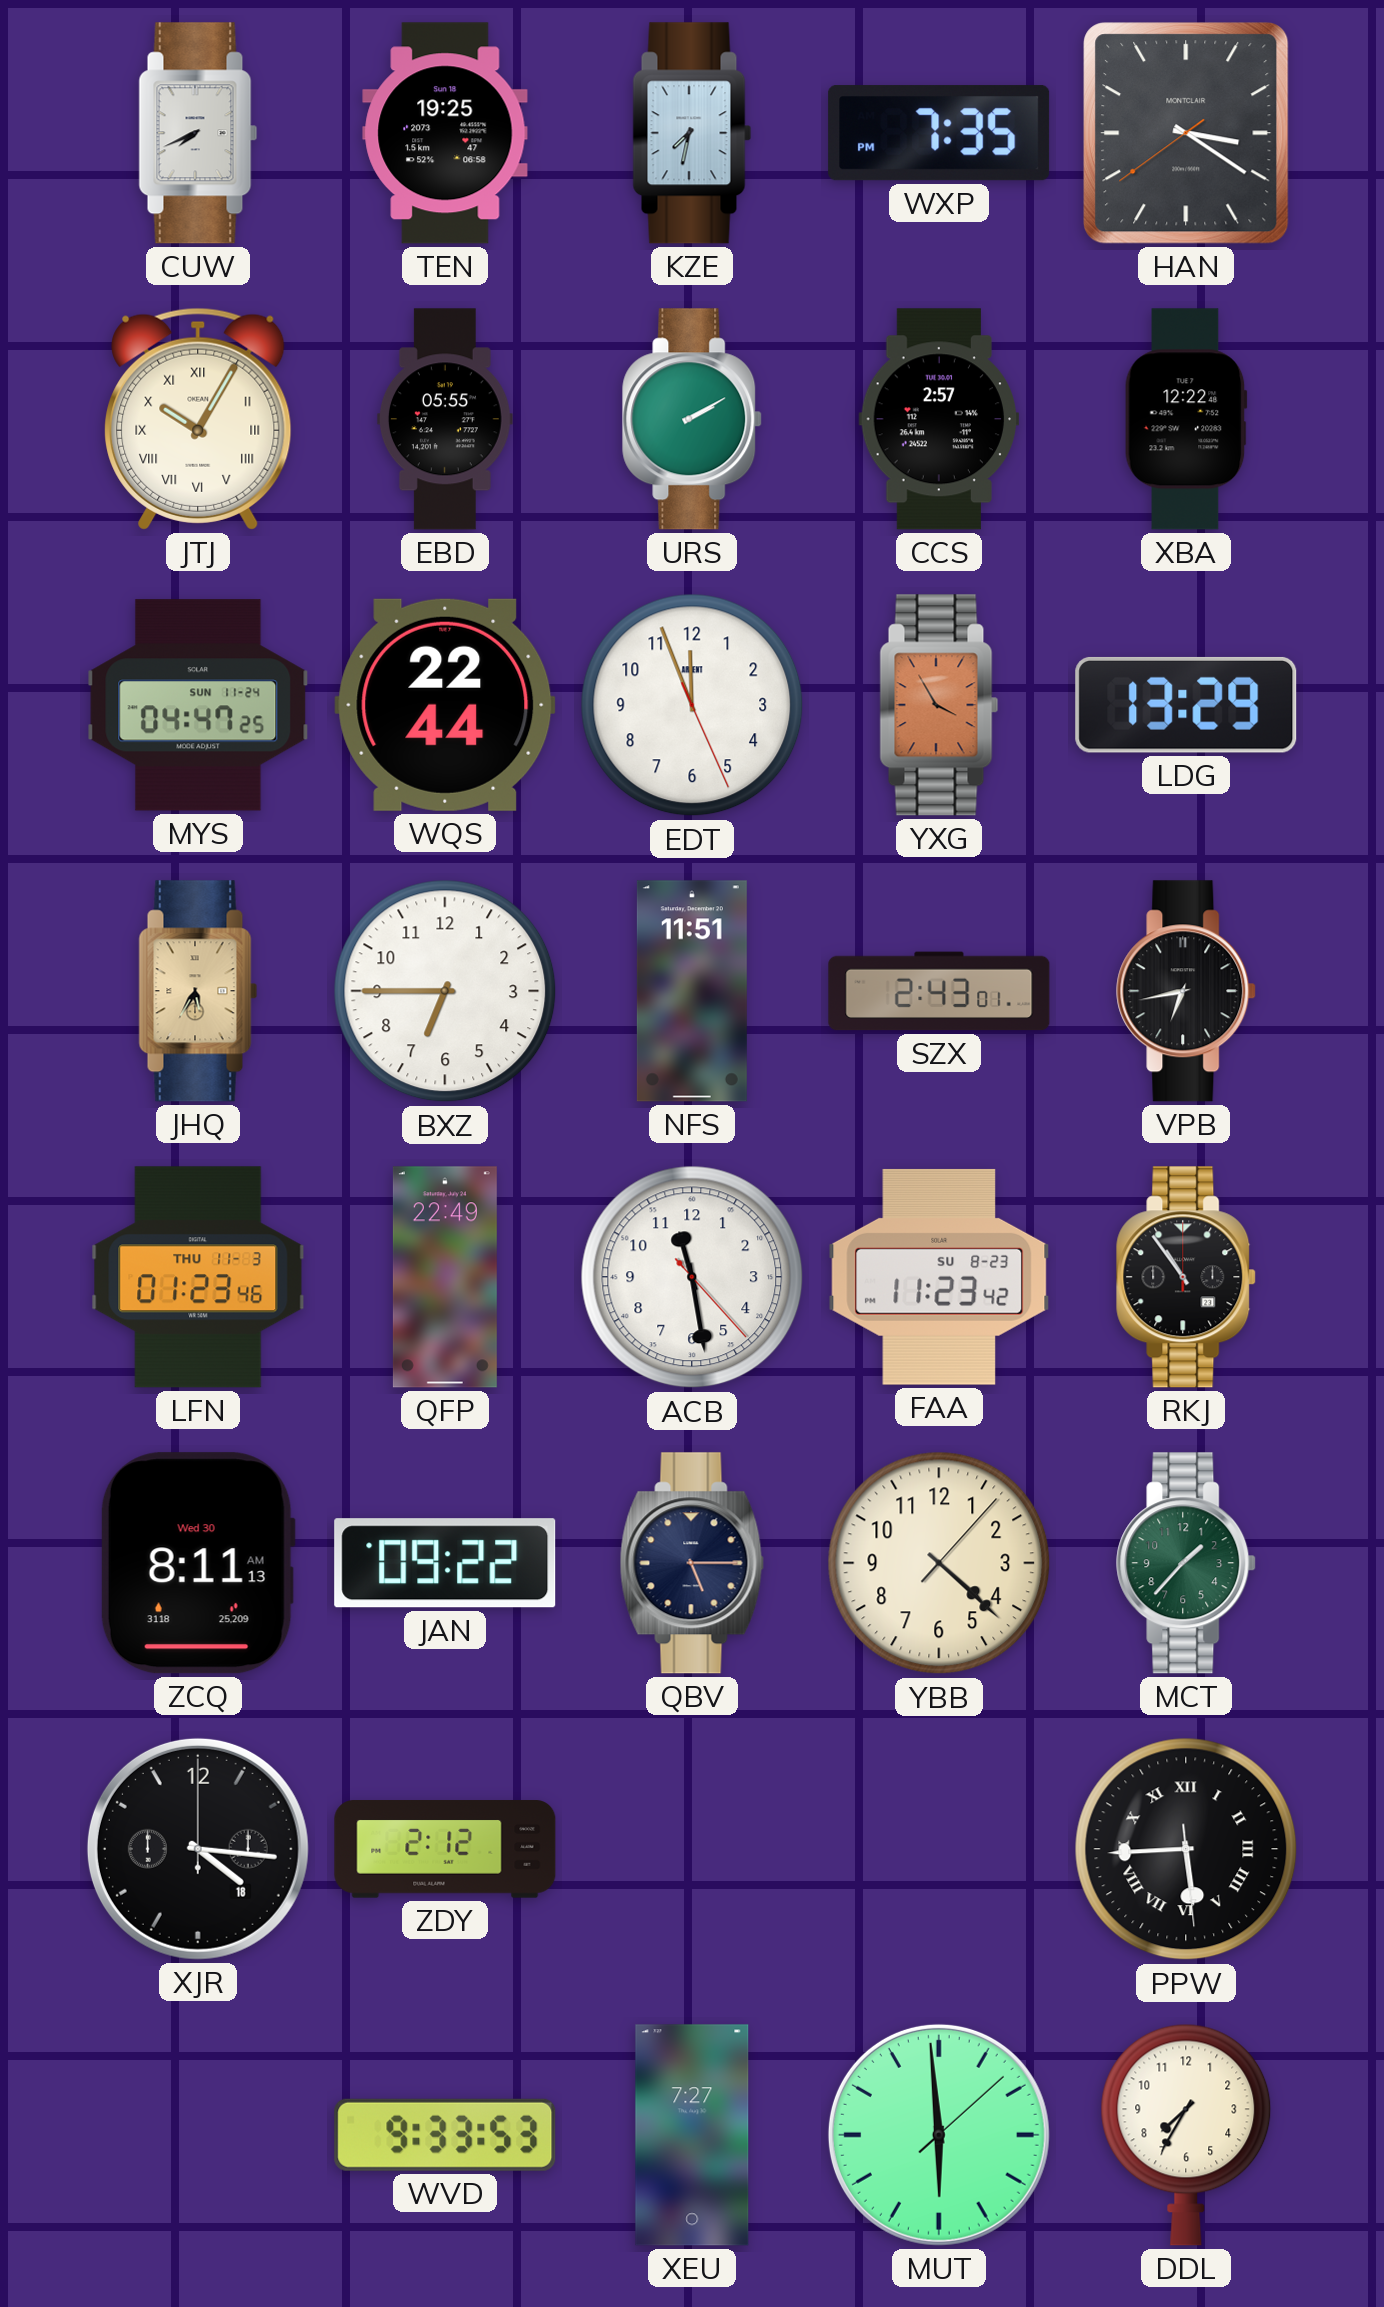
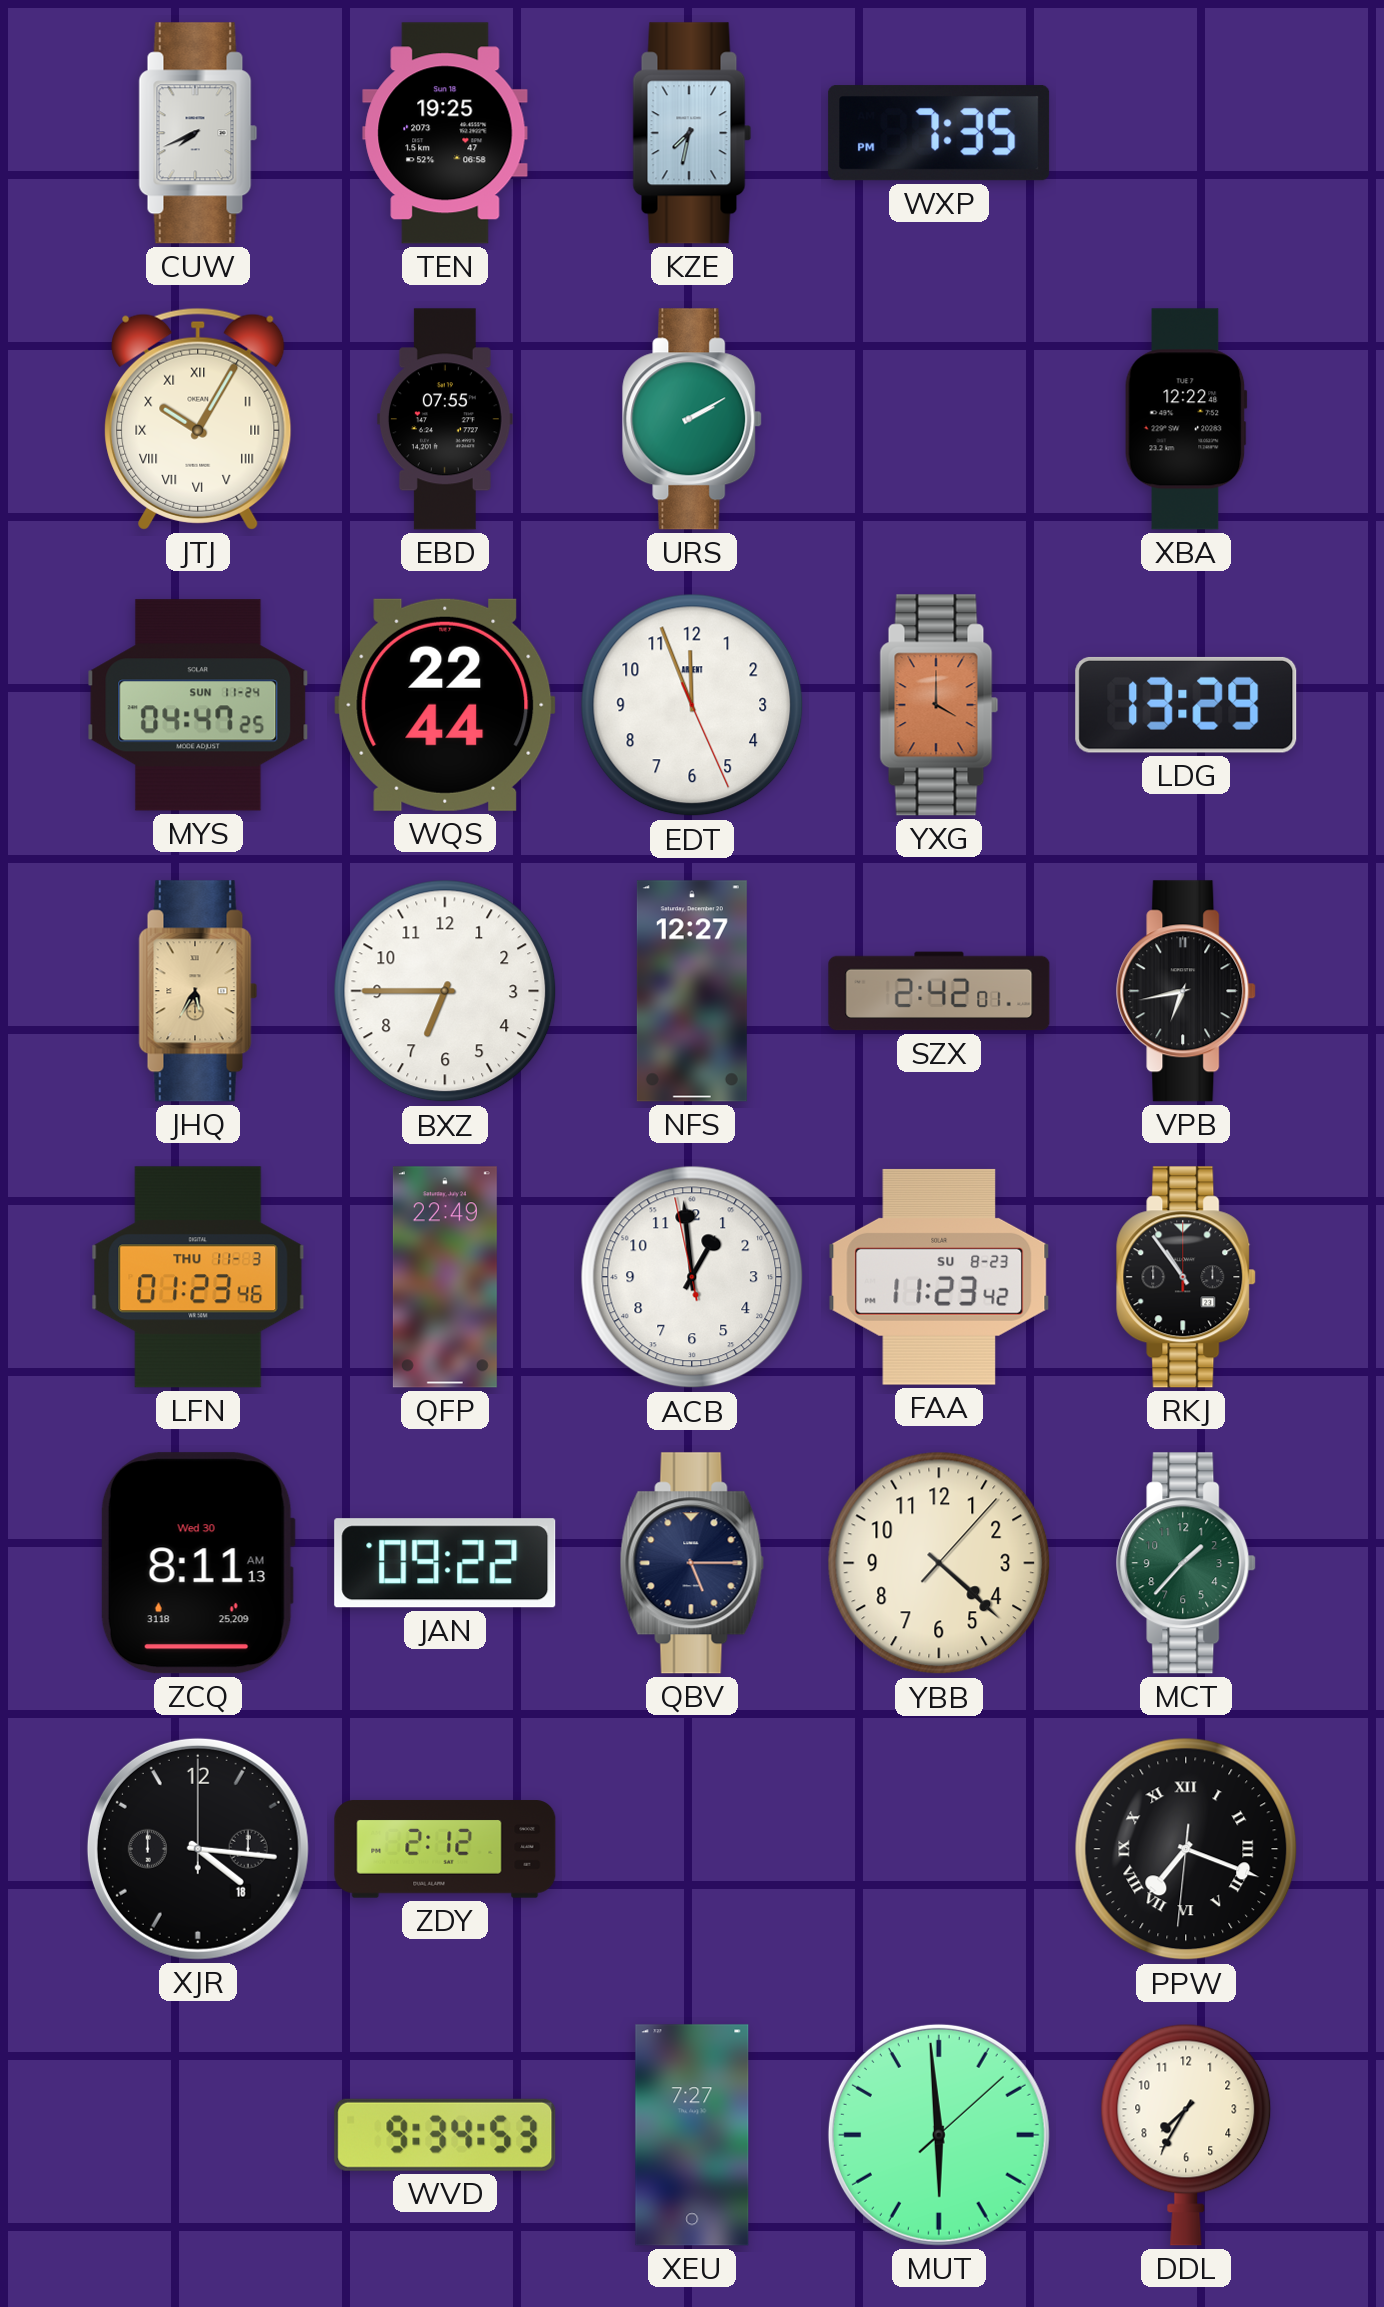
HAN: 3:20 -> none
EBD: 05:55 -> 07:55
CCS: 2:57 -> none
YXG: 3:55 -> 4:00
NFS: 11:51 -> 12:27
SZX: 2:43 -> 2:42
ACB: 11:28 -> 12:58
PPW: 5:44 -> 7:18
WVD: 9:33 -> 9:34
